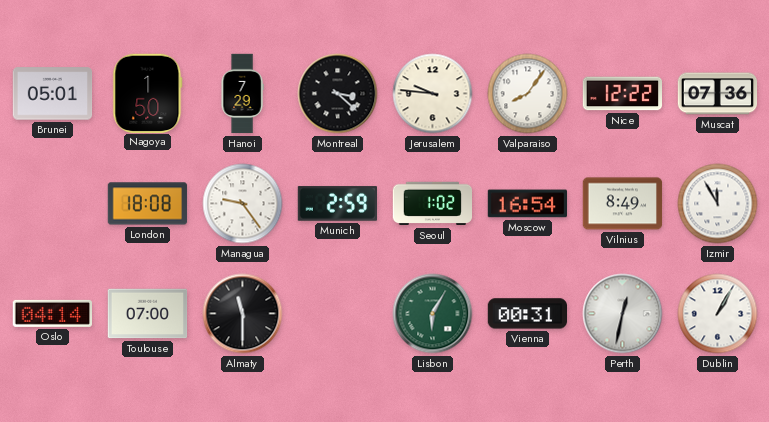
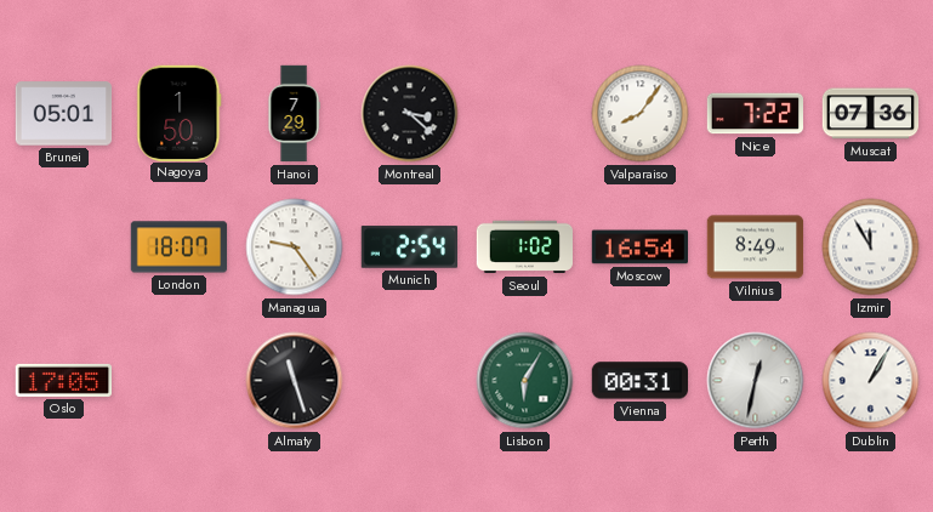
Jerusalem: 9:46 -> none
Nice: 12:22 -> 7:22
London: 18:08 -> 18:07
Munich: 2:59 -> 2:54
Oslo: 04:14 -> 17:05
Toulouse: 07:00 -> none
Almaty: 11:30 -> 11:27
